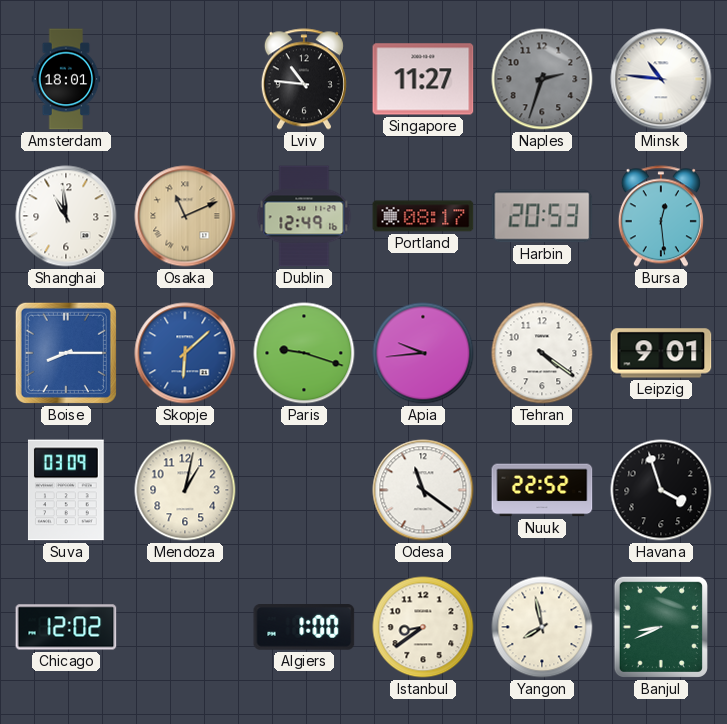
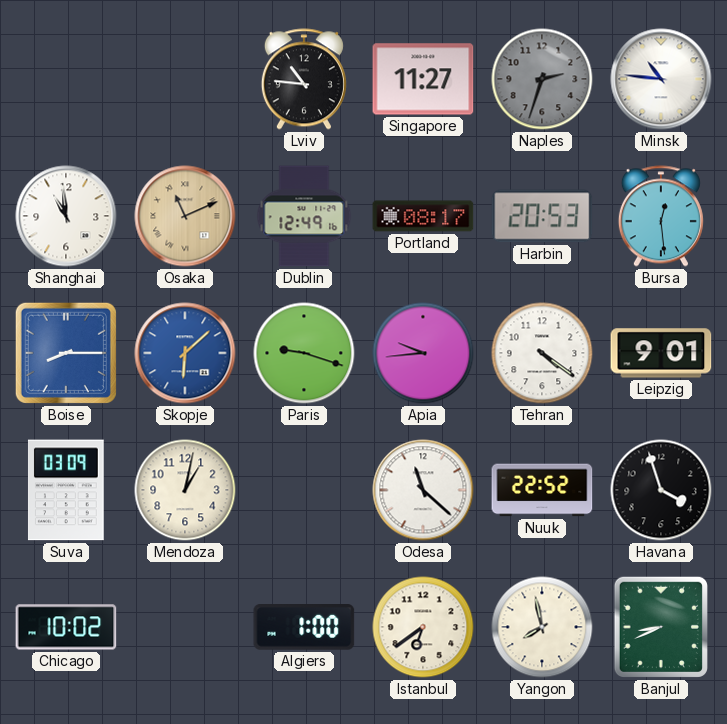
Amsterdam: 18:01 -> none
Odesa: 11:21 -> 11:22
Chicago: 12:02 -> 10:02
Istanbul: 8:39 -> 6:39
